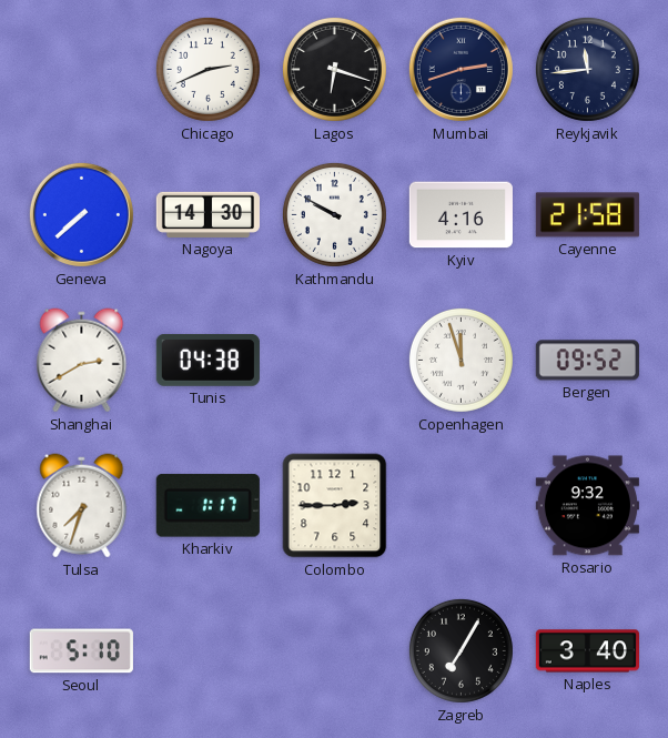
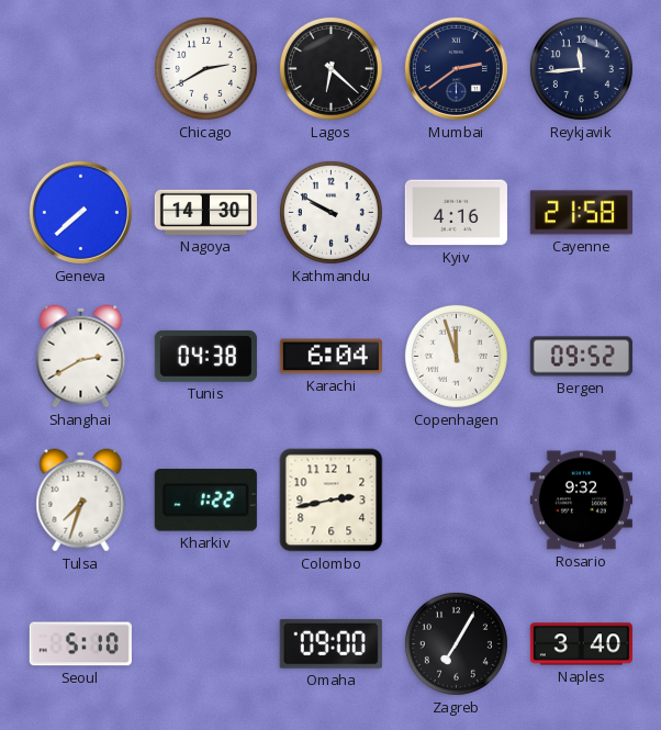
Chicago: 2:41 -> 2:40
Lagos: 6:18 -> 6:22
Mumbai: 2:42 -> 2:39
Karachi: none -> 6:04
Kharkiv: 1:17 -> 1:22
Colombo: 2:45 -> 2:43
Omaha: none -> 09:00
